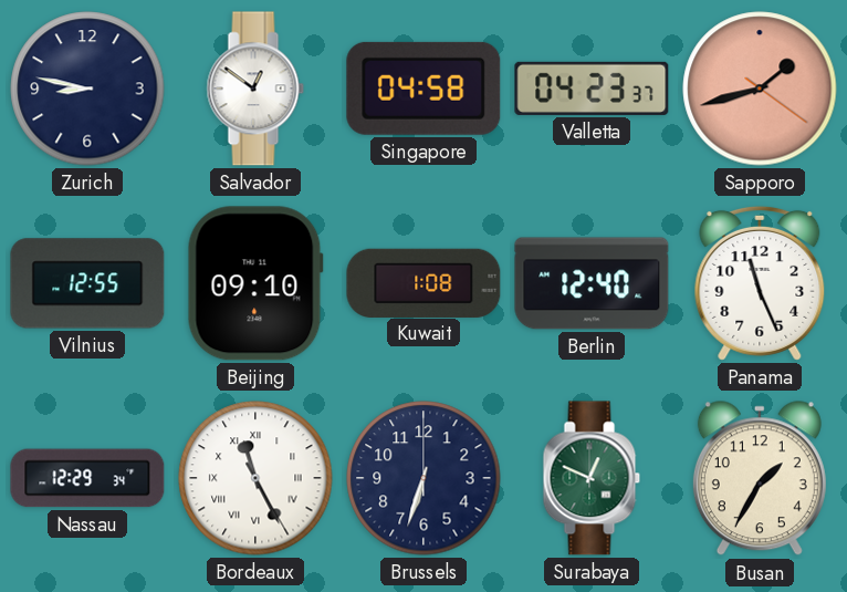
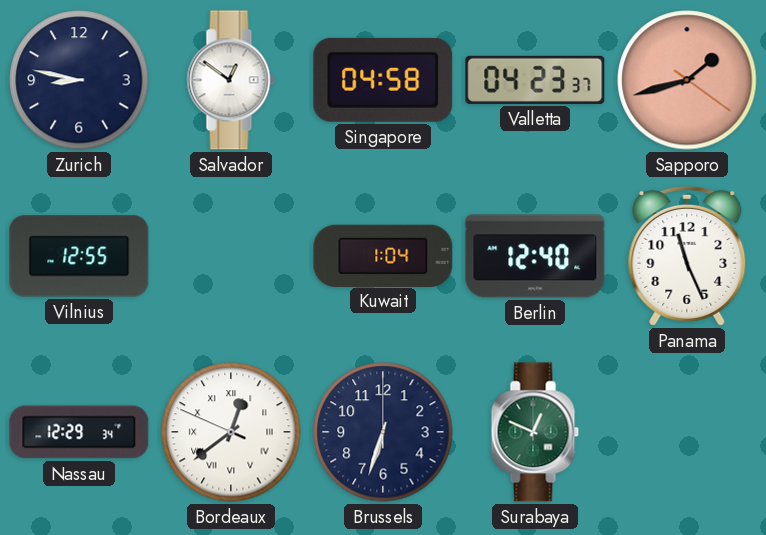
Beijing: 09:10 -> none
Kuwait: 1:08 -> 1:04
Bordeaux: 11:25 -> 12:38
Busan: 1:35 -> none
